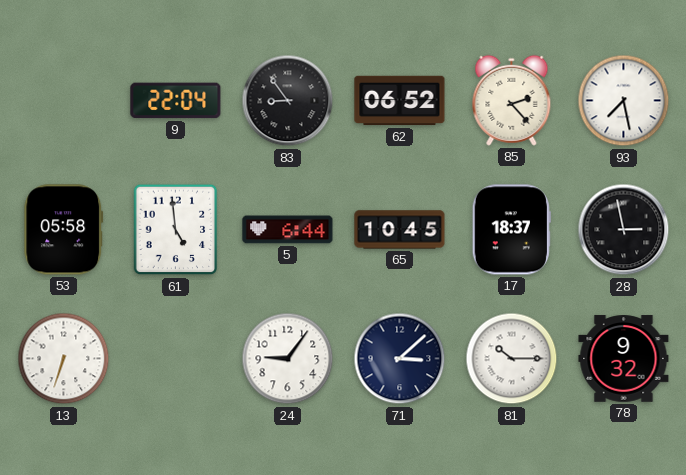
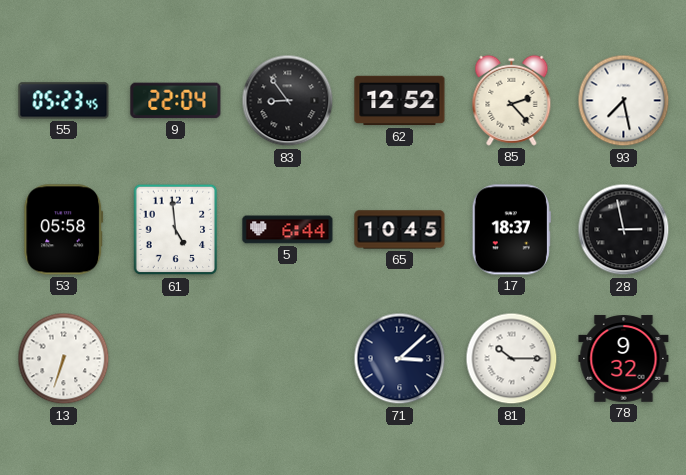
55: none -> 05:23
62: 06:52 -> 12:52
24: 9:06 -> none
